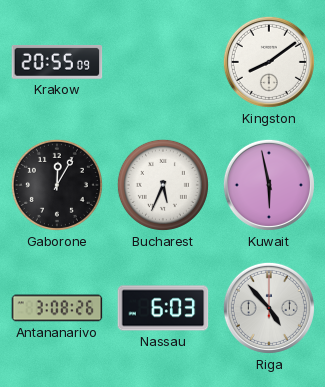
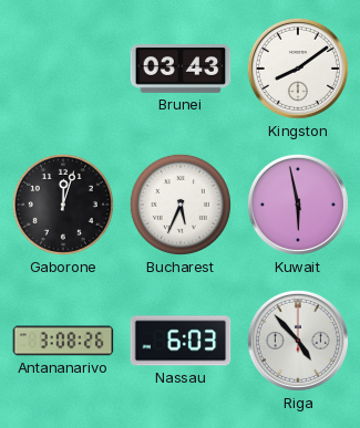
Krakow: 20:55 -> none
Brunei: none -> 03:43
Gaborone: 12:05 -> 12:03
